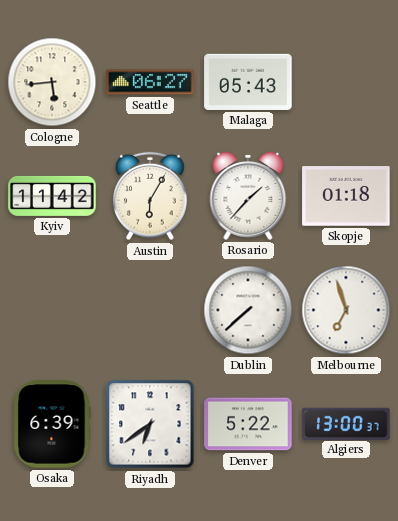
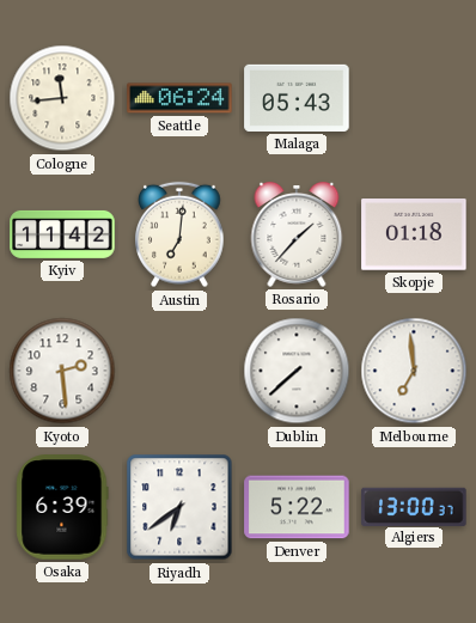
Cologne: 5:44 -> 11:44
Seattle: 06:27 -> 06:24
Austin: 6:05 -> 7:01
Kyoto: none -> 2:29
Melbourne: 6:57 -> 6:59
